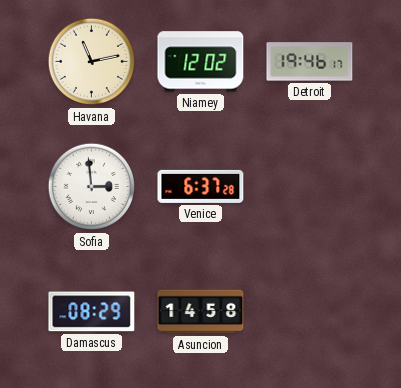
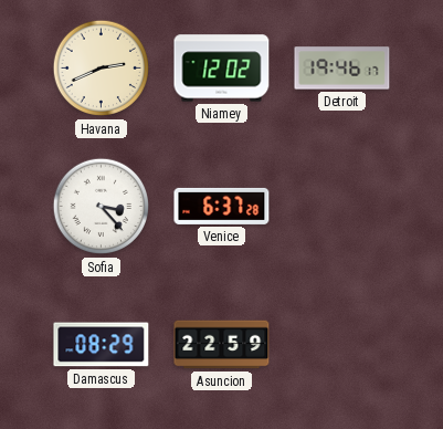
Havana: 11:13 -> 2:41
Sofia: 2:59 -> 3:23
Asuncion: 14:58 -> 22:59
